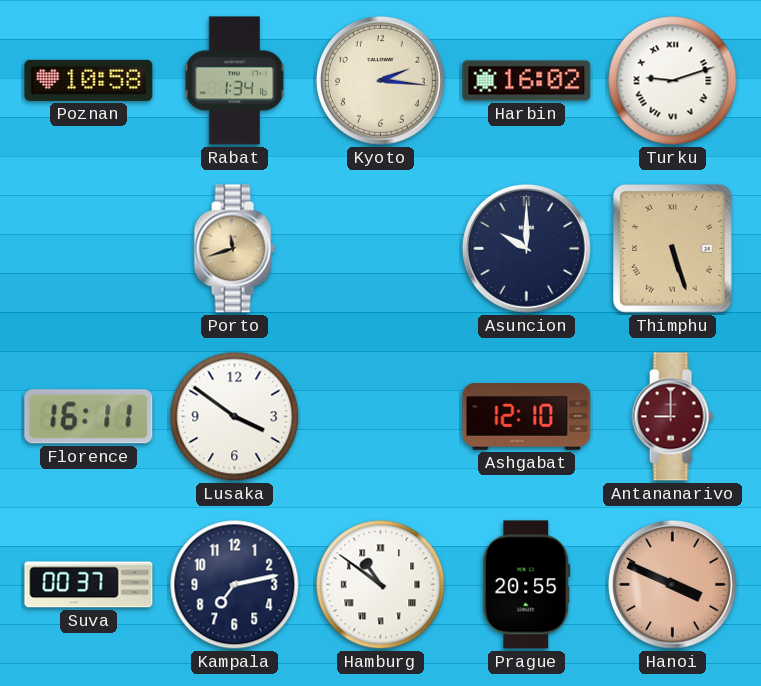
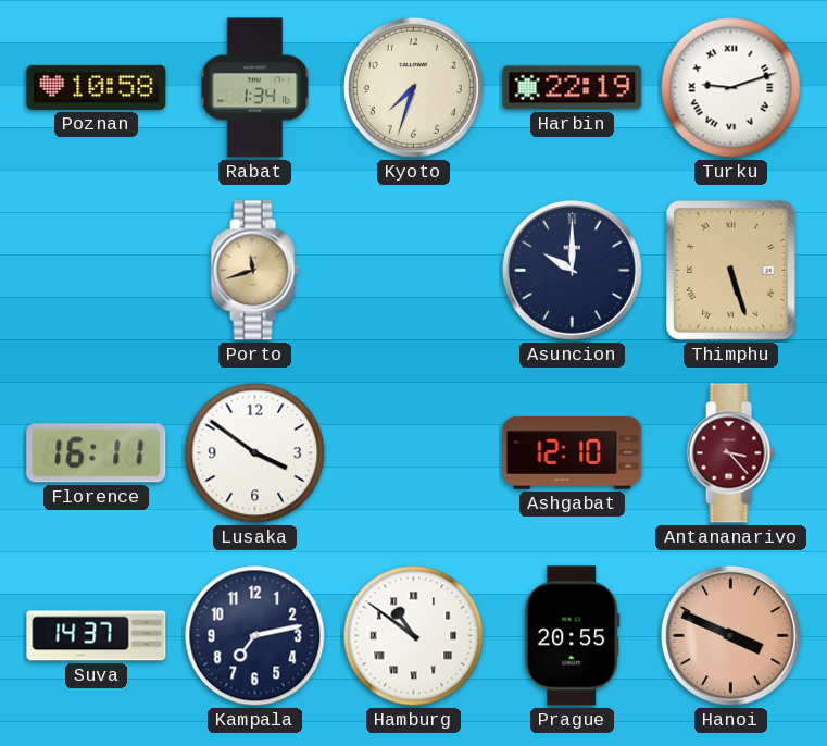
Kyoto: 2:16 -> 7:33
Harbin: 16:02 -> 22:19
Antananarivo: 9:00 -> 3:23
Suva: 00:37 -> 14:37
